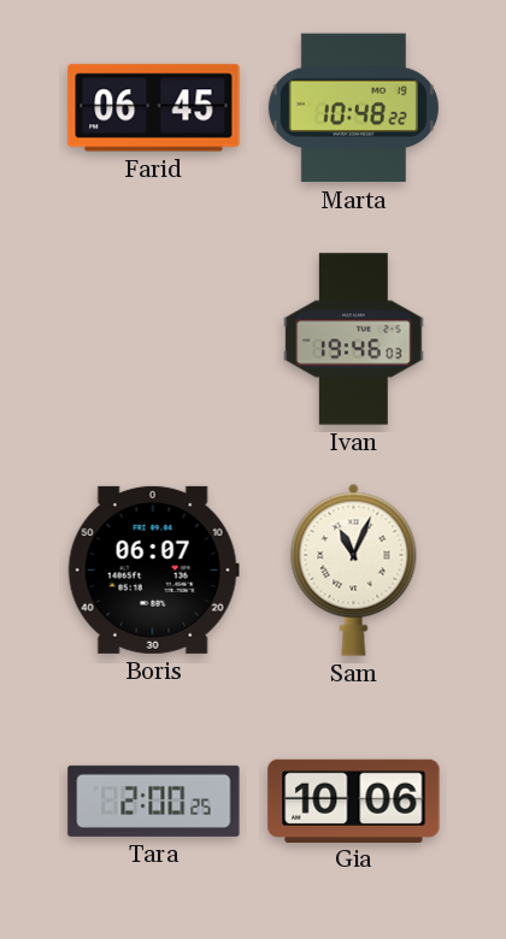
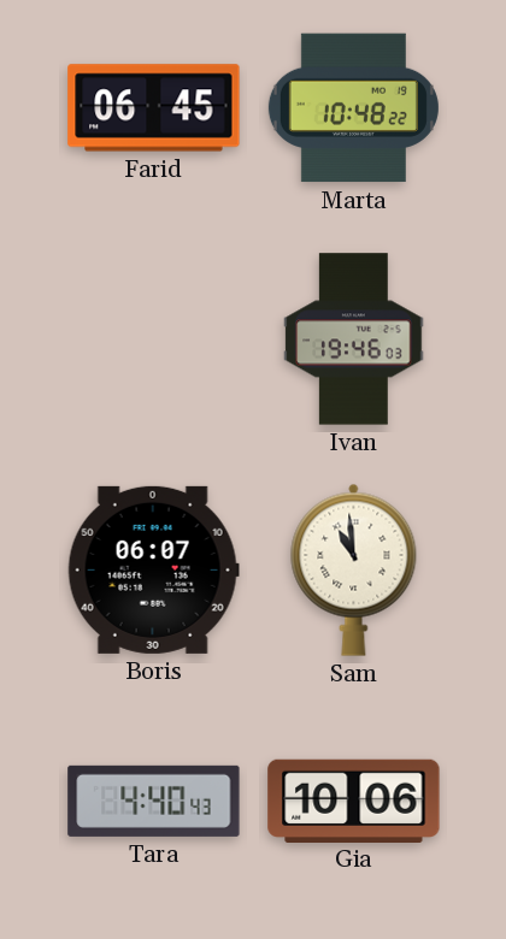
Sam: 11:04 -> 10:59
Tara: 2:00 -> 4:40
